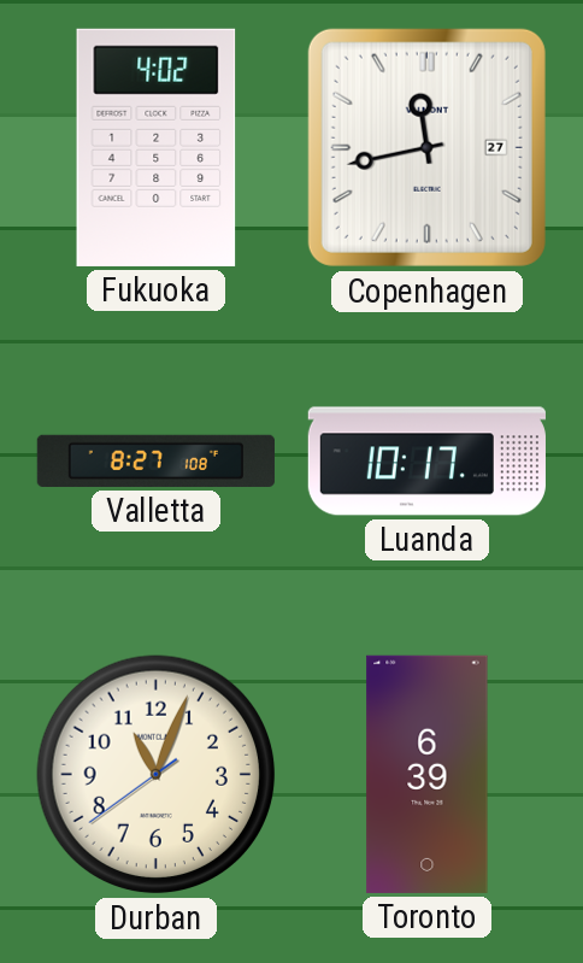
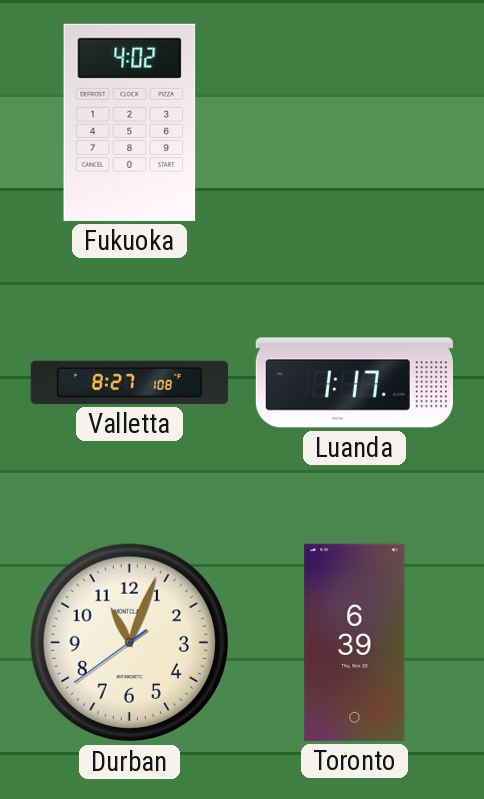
Copenhagen: 11:43 -> none
Luanda: 10:17 -> 1:17
